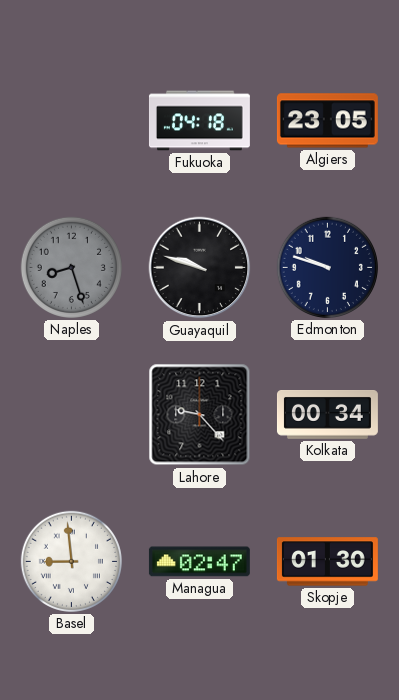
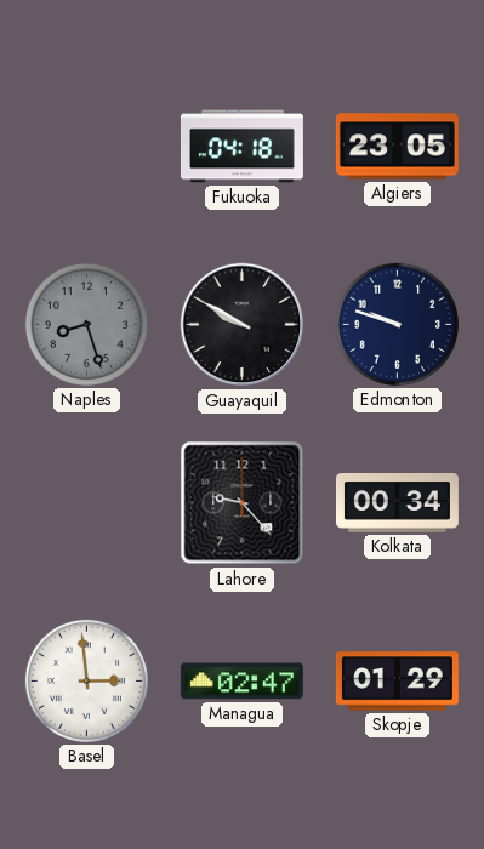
Guayaquil: 9:48 -> 9:50
Basel: 8:59 -> 2:59
Skopje: 01:30 -> 01:29
